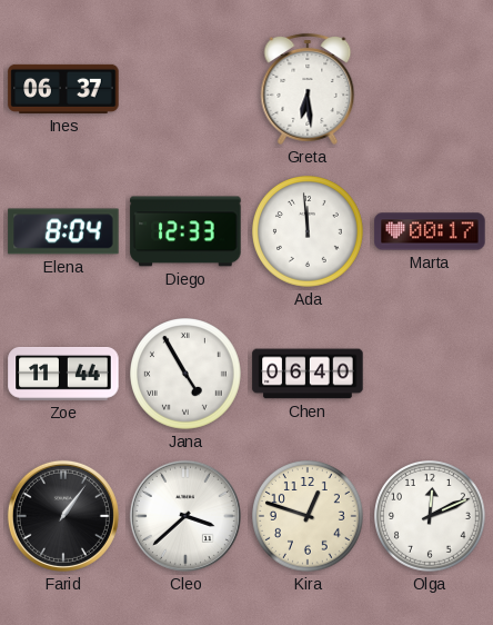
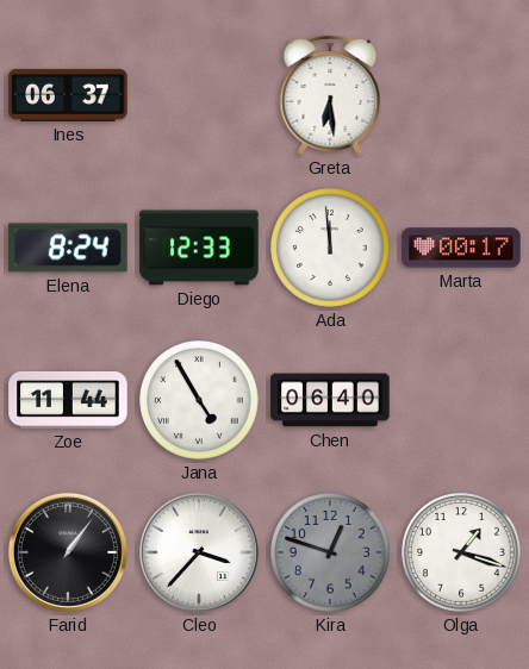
Elena: 8:04 -> 8:24
Cleo: 3:38 -> 3:37
Kira dial: cream -> grey
Olga: 12:11 -> 1:18
